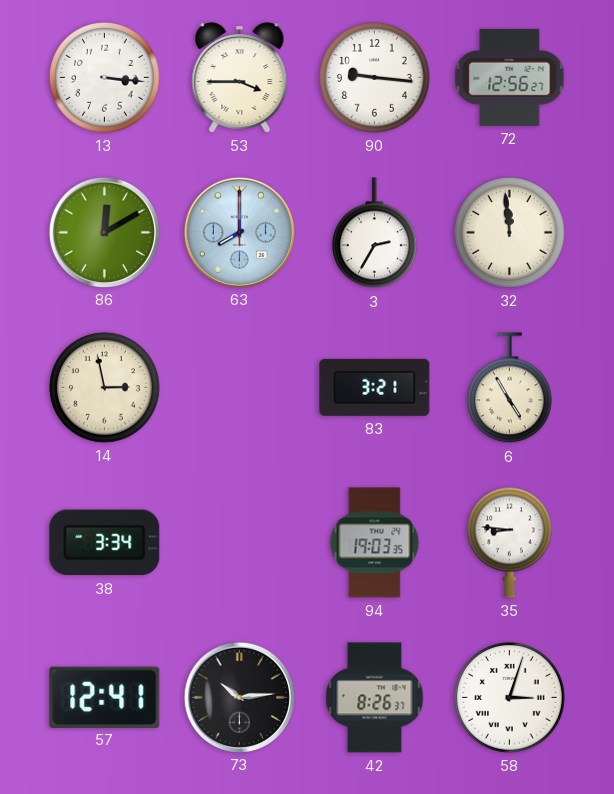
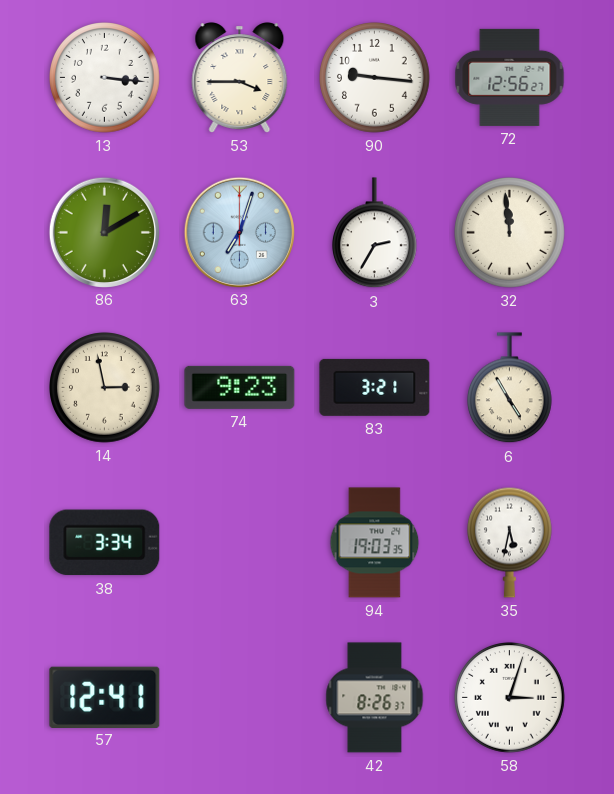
63: 8:00 -> 7:03
74: none -> 9:23
35: 8:46 -> 5:32
73: 10:14 -> none
